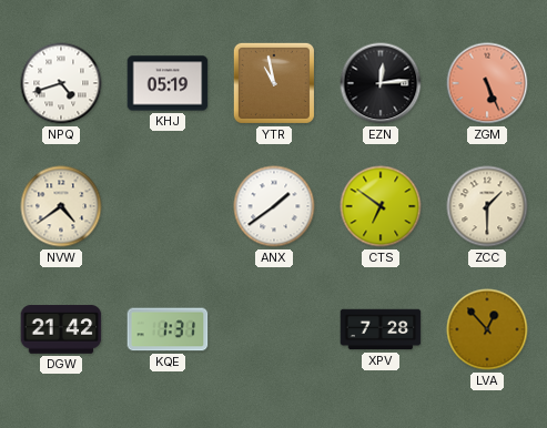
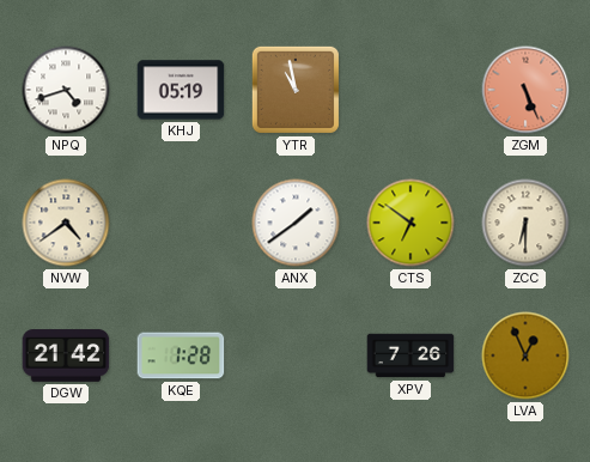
EZN: 12:14 -> none
ZCC: 1:30 -> 6:30
KQE: 1:31 -> 1:28
XPV: 7:28 -> 7:26
LVA: 12:53 -> 12:56
